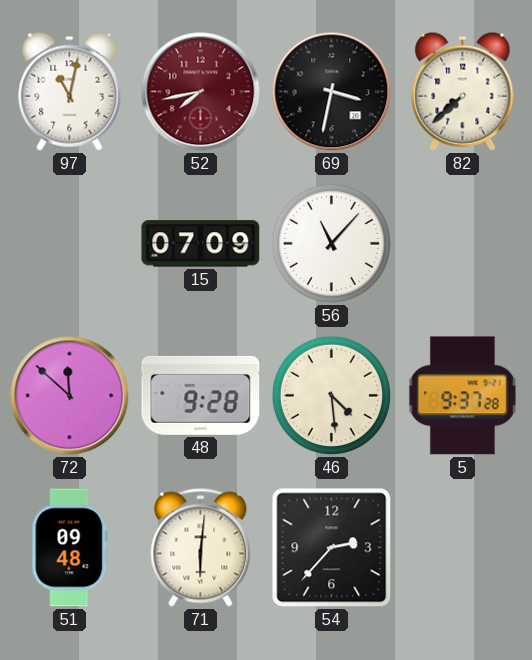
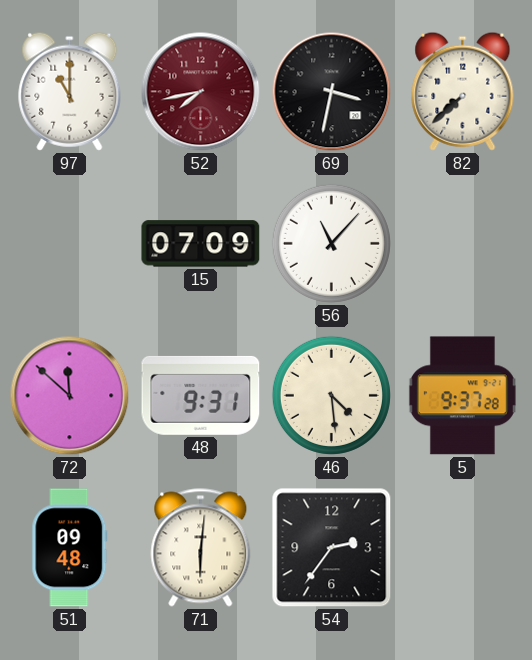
97: 11:02 -> 11:00
48: 9:28 -> 9:31
54: 2:37 -> 2:36
